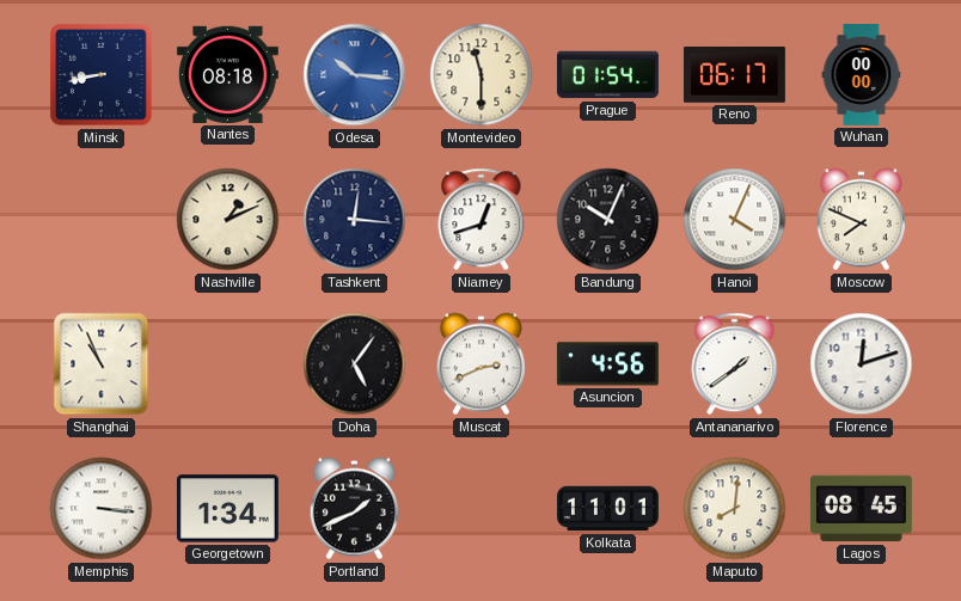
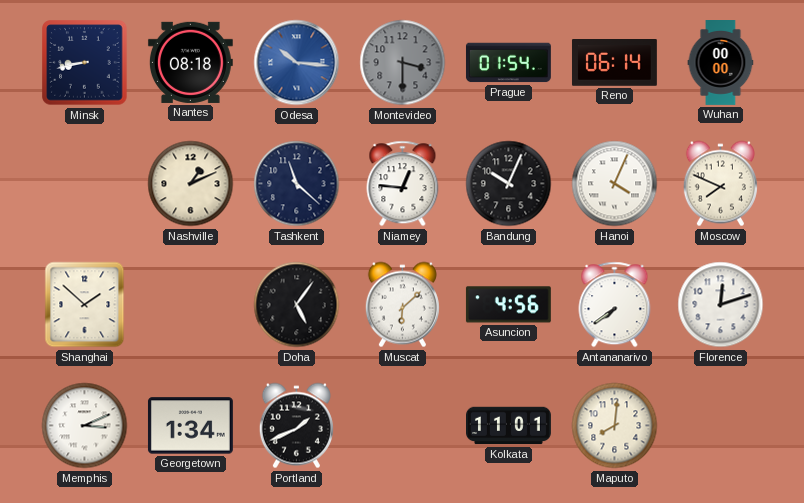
Montevideo: 11:30 -> 3:30
Montevideo dial: cream -> grey
Reno: 06:17 -> 06:14
Tashkent: 12:16 -> 11:22
Niamey: 12:42 -> 12:46
Shanghai: 10:56 -> 1:52
Muscat: 2:41 -> 6:08
Antananarivo: 1:39 -> 7:39
Memphis: 3:16 -> 3:11
Lagos: 08:45 -> none
